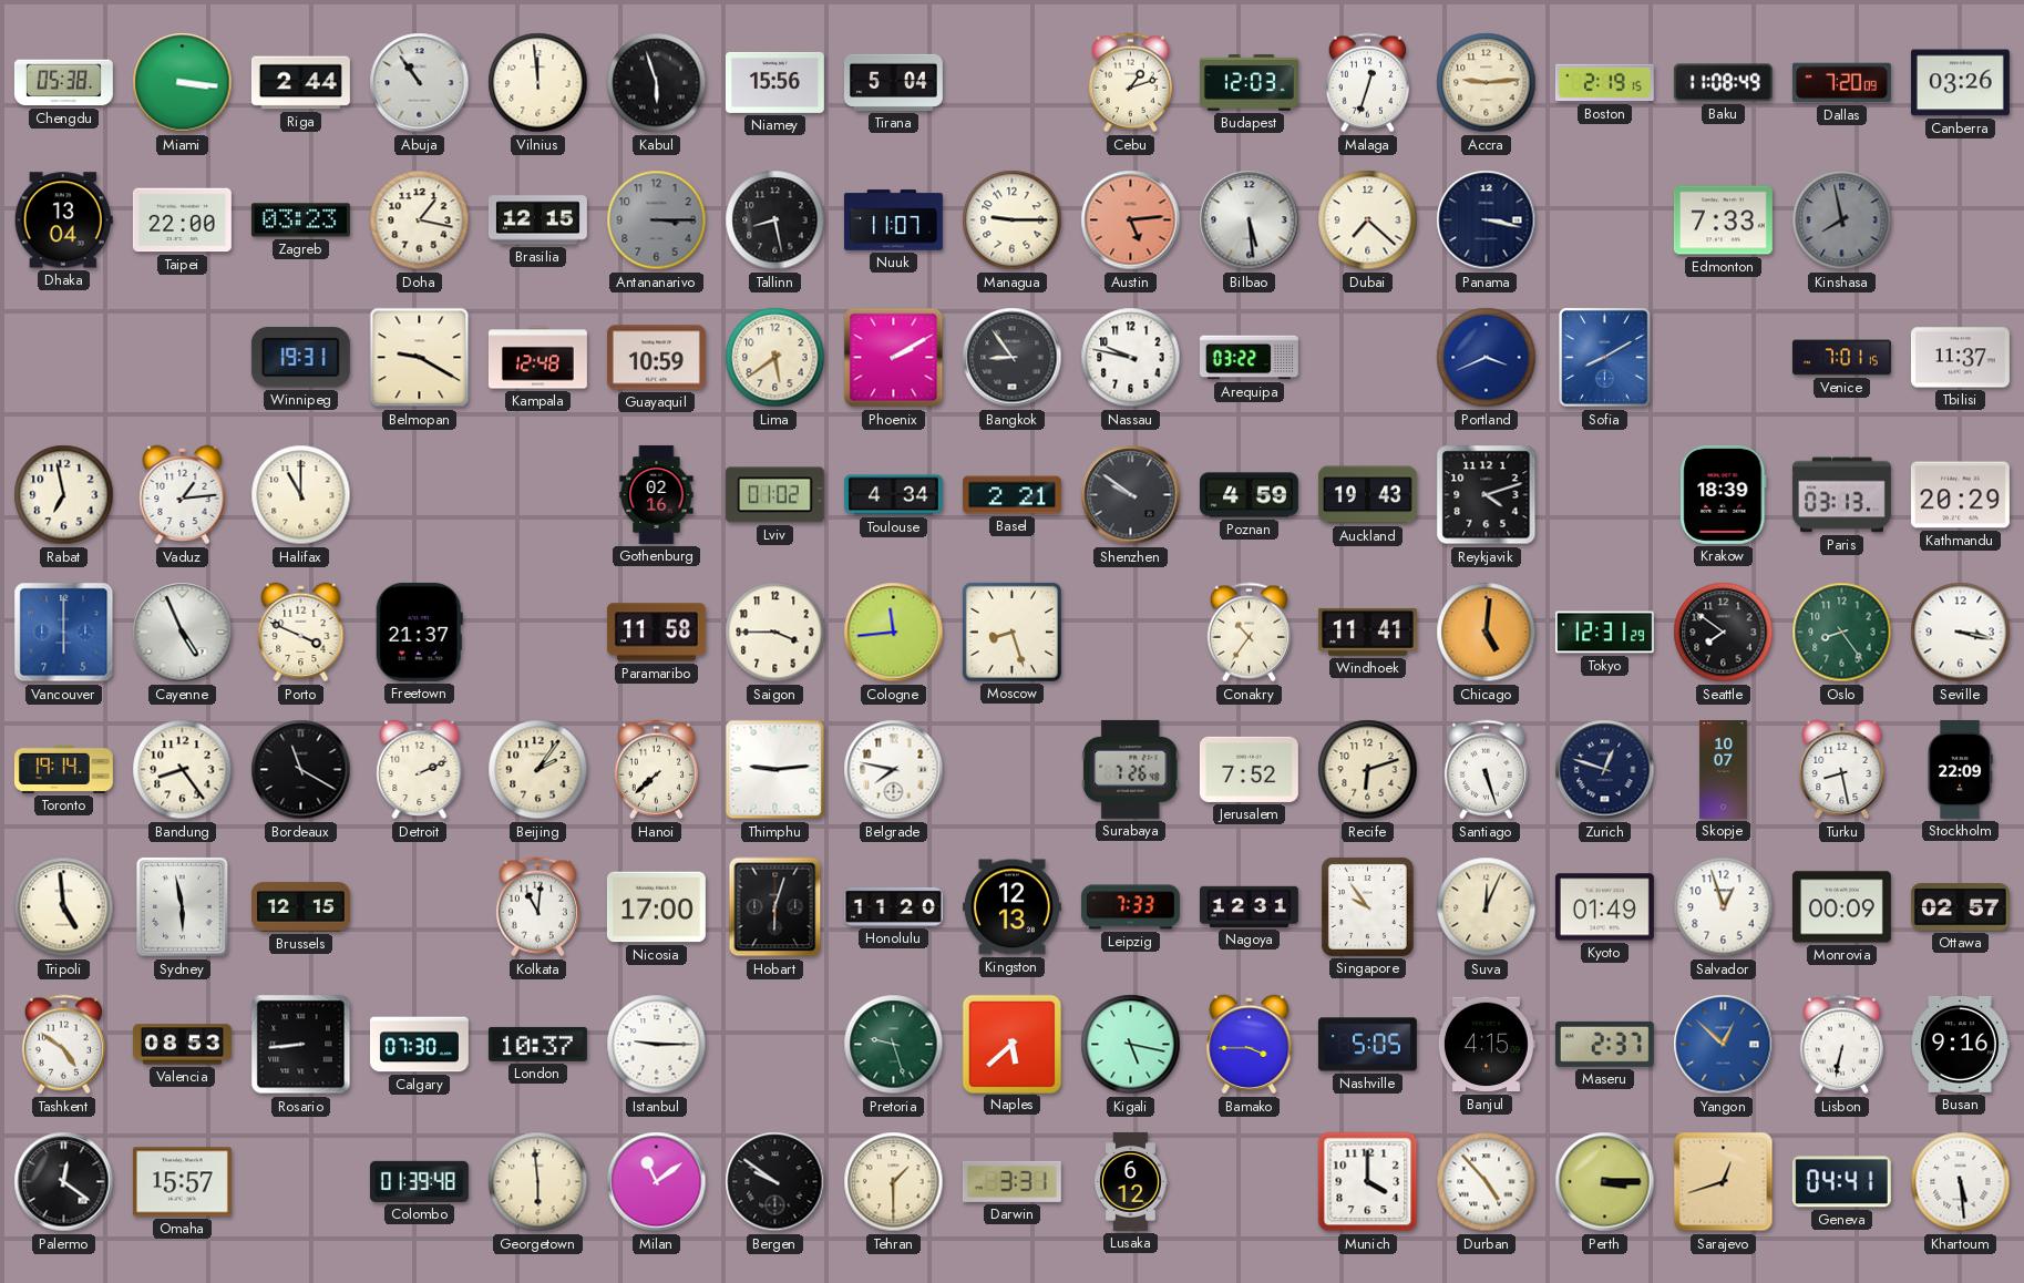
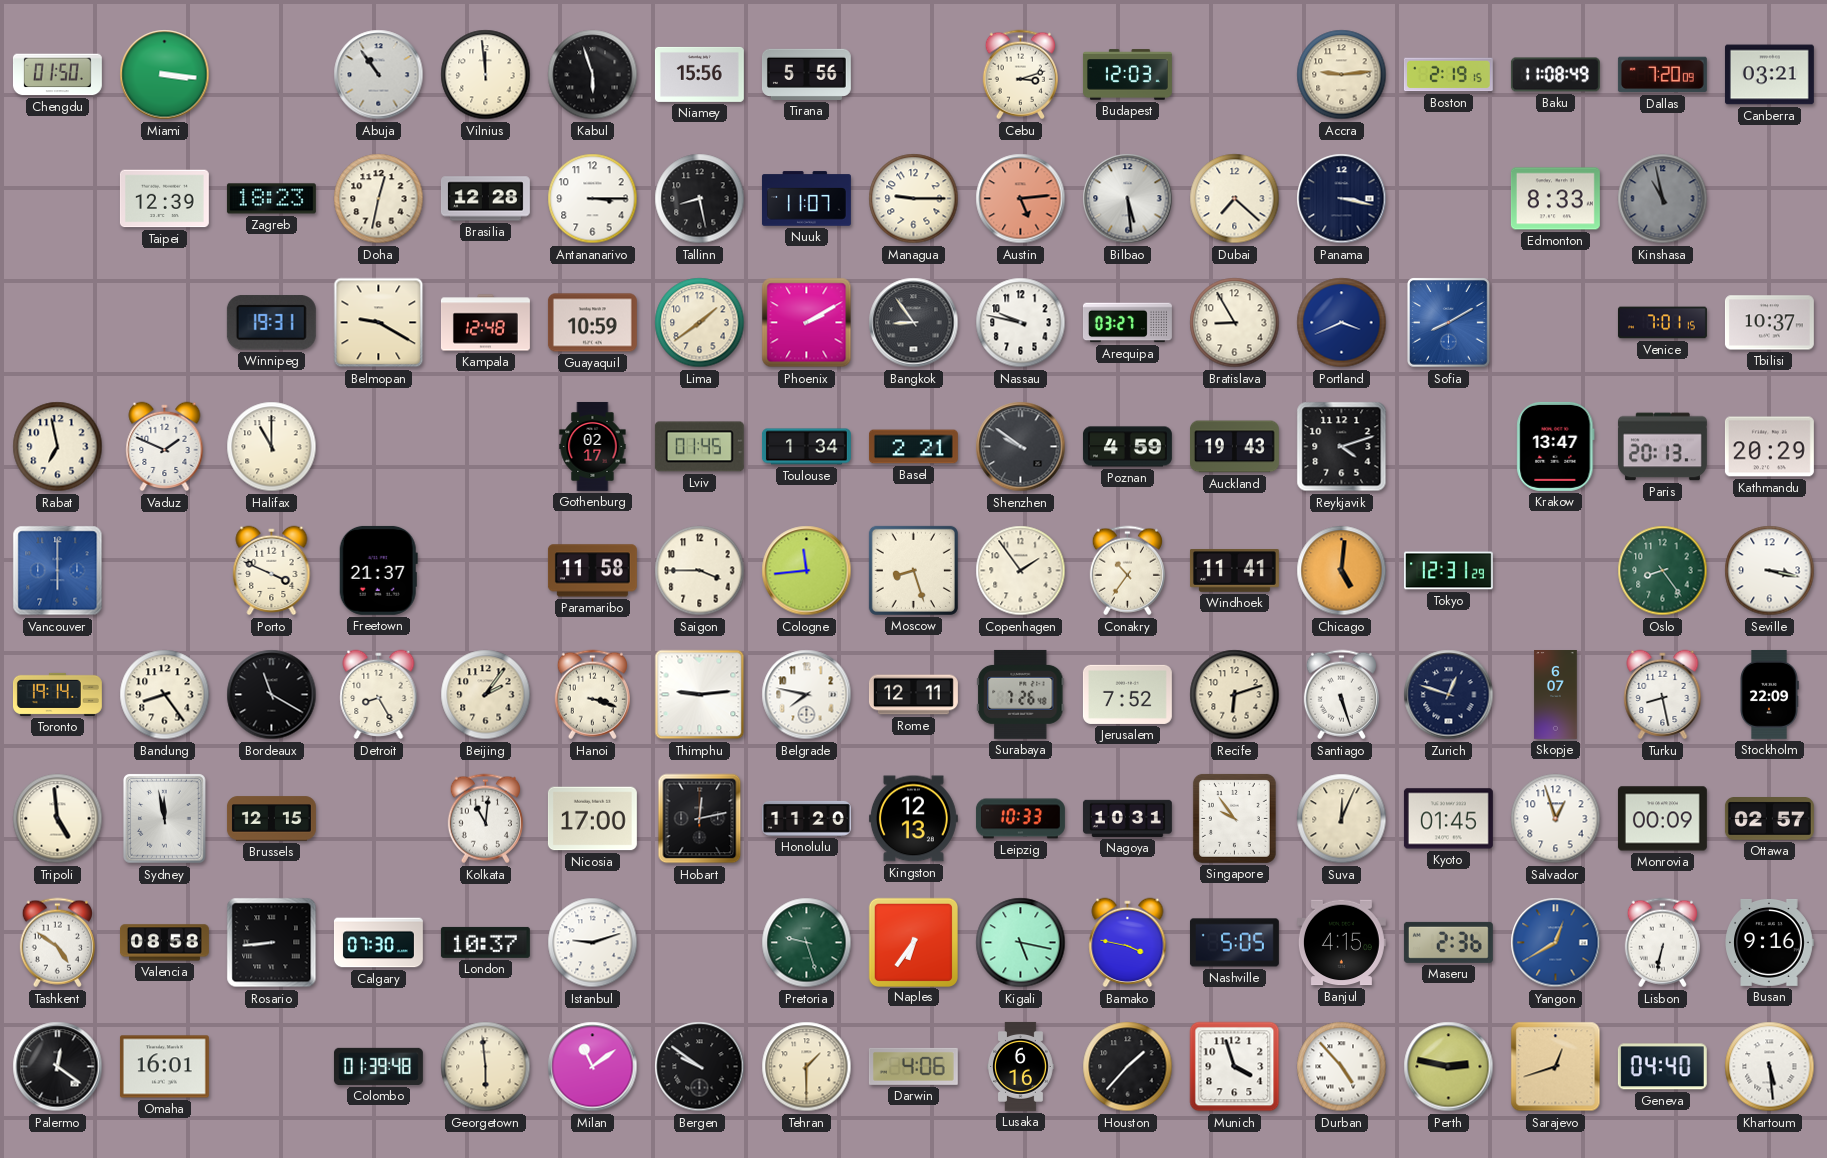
Chengdu: 05:38 -> 01:50
Riga: 2:44 -> none
Tirana: 5:04 -> 5:56
Cebu: 1:12 -> 3:12
Malaga: 12:33 -> none
Canberra: 03:26 -> 03:21
Dhaka: 13:04 -> none
Taipei: 22:00 -> 12:39
Zagreb: 03:23 -> 18:23
Doha: 1:17 -> 12:32
Brasilia: 12:15 -> 12:28
Antananarivo dial: grey -> white
Edmonton: 7:33 -> 8:33
Kinshasa: 7:58 -> 10:58
Lima: 5:39 -> 1:39
Arequipa: 03:22 -> 03:27
Bratislava: none -> 8:55
Tbilisi: 11:37 -> 10:37
Vaduz: 1:14 -> 1:49
Gothenburg: 02:16 -> 02:17
Lviv: 01:02 -> 01:45
Toulouse: 4:34 -> 1:34
Krakow: 18:39 -> 13:47
Paris: 03:13 -> 20:13
Cayenne: 4:56 -> none
Copenhagen: none -> 1:54
Seattle: 7:51 -> none
Detroit: 2:11 -> 8:25
Hanoi: 7:38 -> 3:18
Rome: none -> 12:11
Skopje: 10:07 -> 6:07
Sydney: 5:58 -> 11:58
Hobart: 6:03 -> 12:13
Leipzig: 7:33 -> 10:33
Nagoya: 12:31 -> 10:31
Kyoto: 01:49 -> 01:45
Valencia: 08:53 -> 08:58
Istanbul: 9:15 -> 9:12
Naples: 5:38 -> 6:36
Bamako: 3:45 -> 3:47
Maseru: 2:37 -> 2:36
Yangon: 12:52 -> 12:40
Omaha: 15:57 -> 16:01
Darwin: 3:31 -> 4:06
Lusaka: 6:12 -> 6:16
Houston: none -> 1:37
Munich: 4:00 -> 3:57
Perth: 3:15 -> 2:47
Geneva: 04:41 -> 04:40
